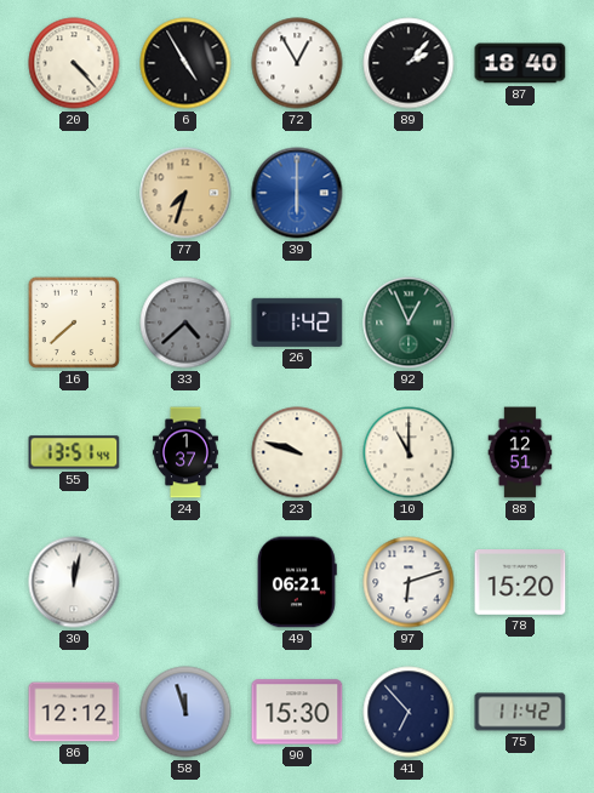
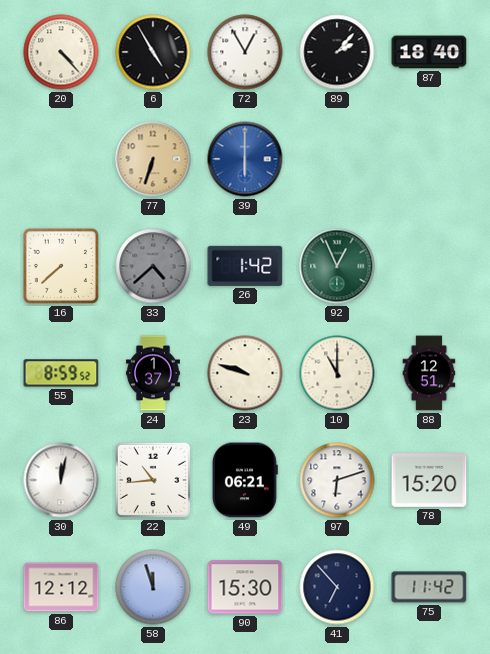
77: 7:33 -> 6:33
55: 13:51 -> 8:59
22: none -> 10:44
